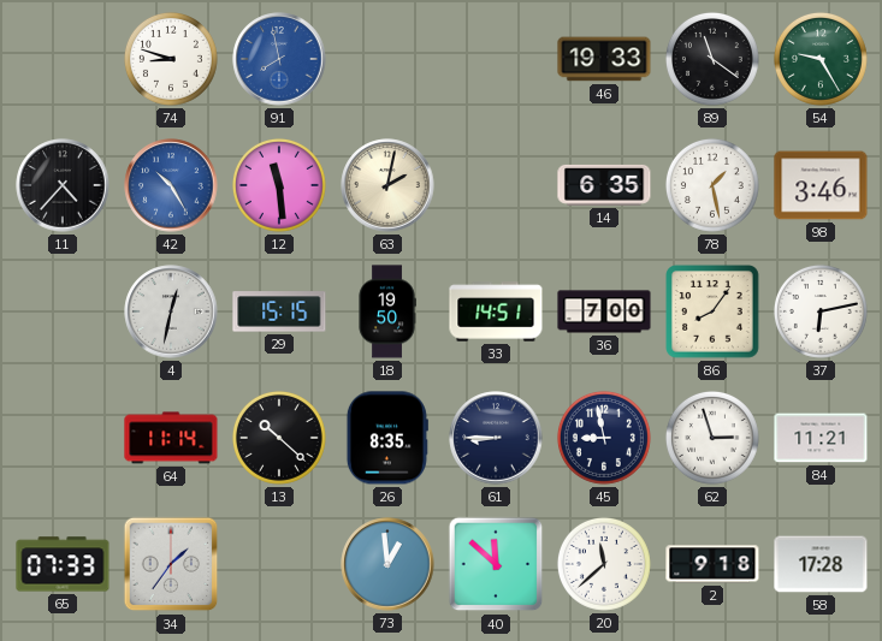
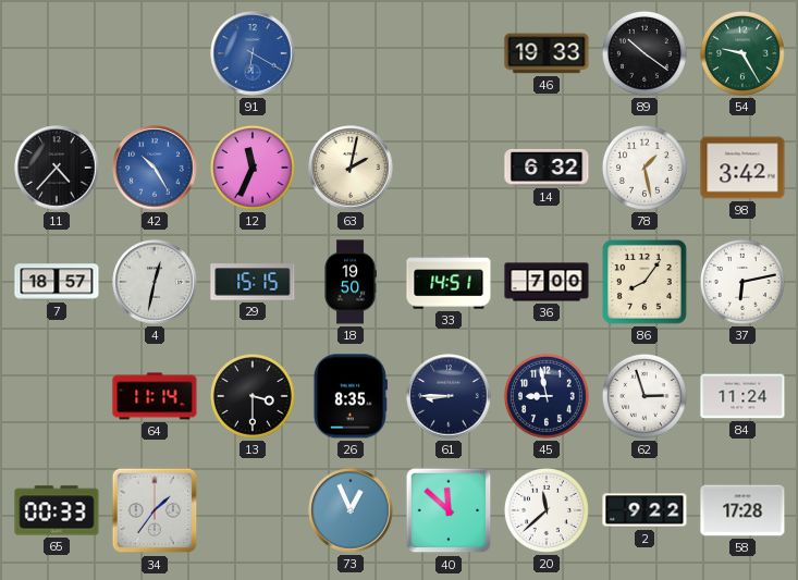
74: 8:48 -> none
91: 7:58 -> 6:20
89: 11:21 -> 10:21
12: 11:29 -> 11:34
14: 6:35 -> 6:32
98: 3:46 -> 3:42
7: none -> 18:57
13: 10:22 -> 3:30
84: 11:21 -> 11:24
65: 07:33 -> 00:33
73: 12:59 -> 12:56
2: 9:18 -> 9:22
